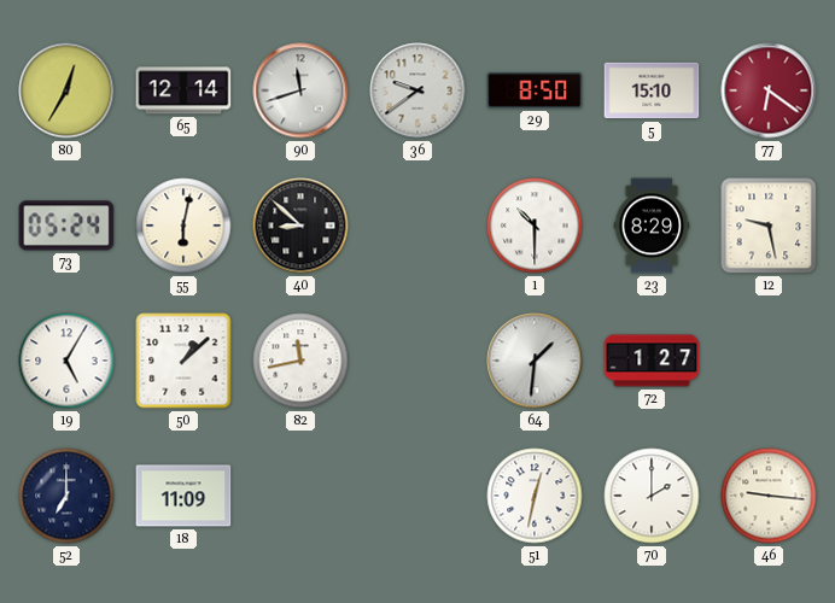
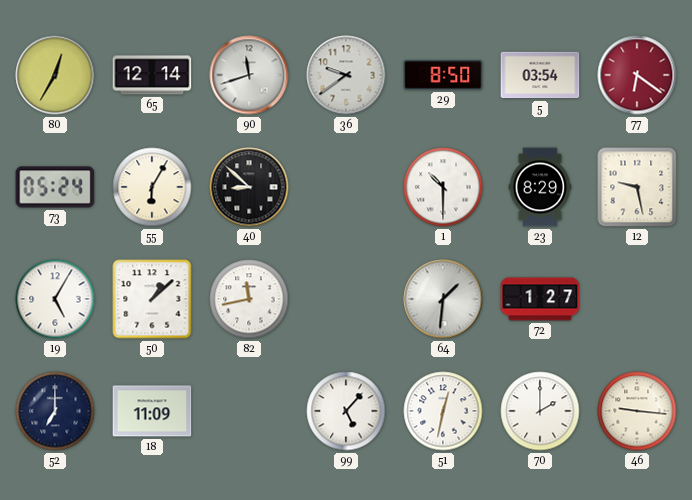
5: 15:10 -> 03:54
55: 6:02 -> 6:05
99: none -> 5:07
